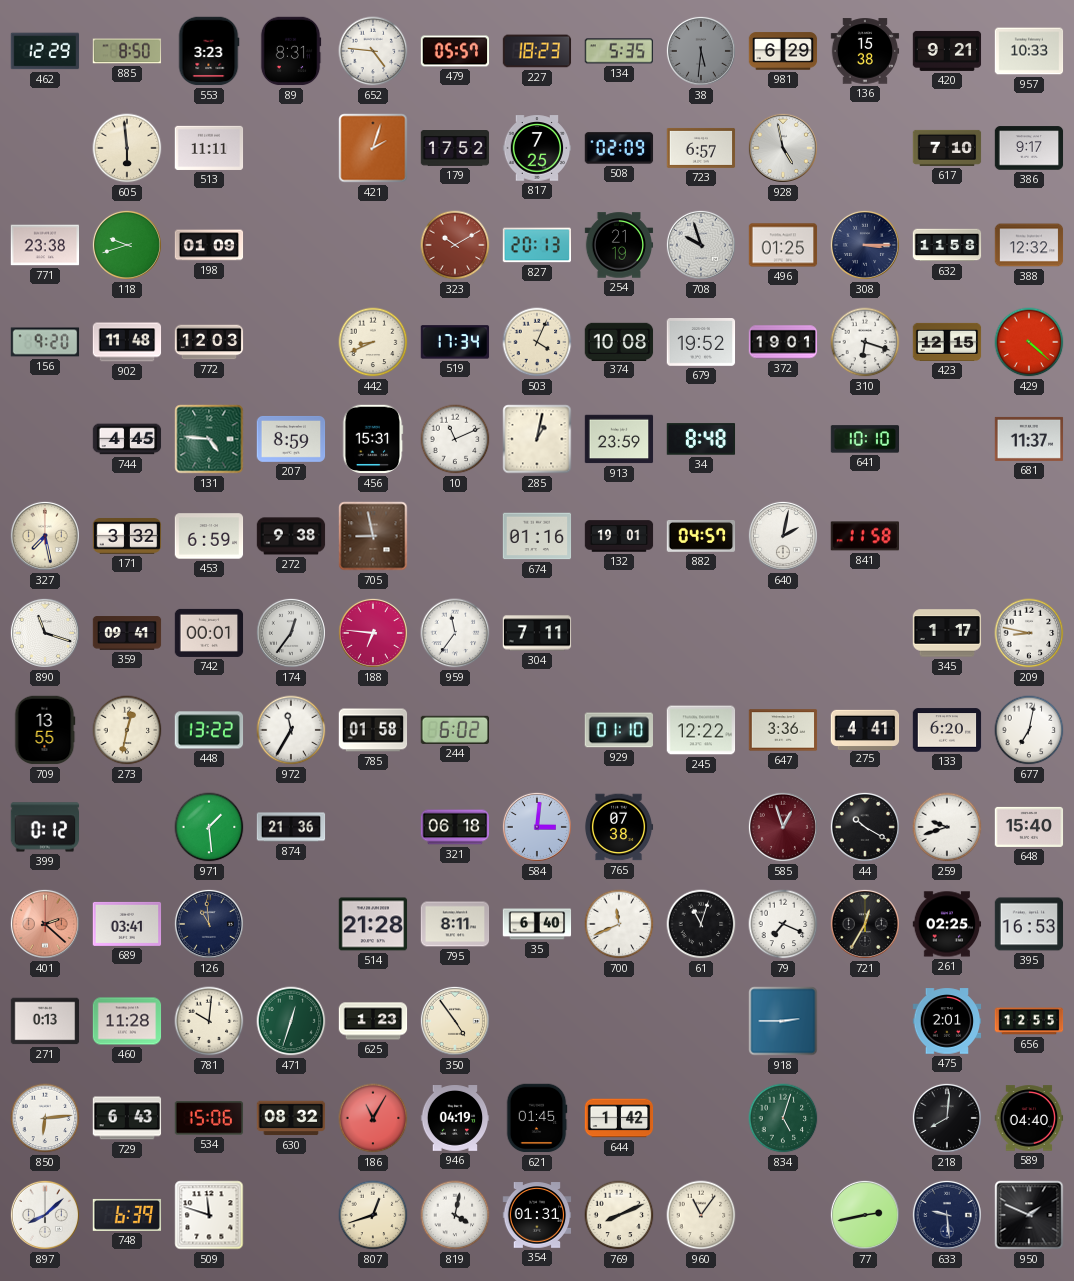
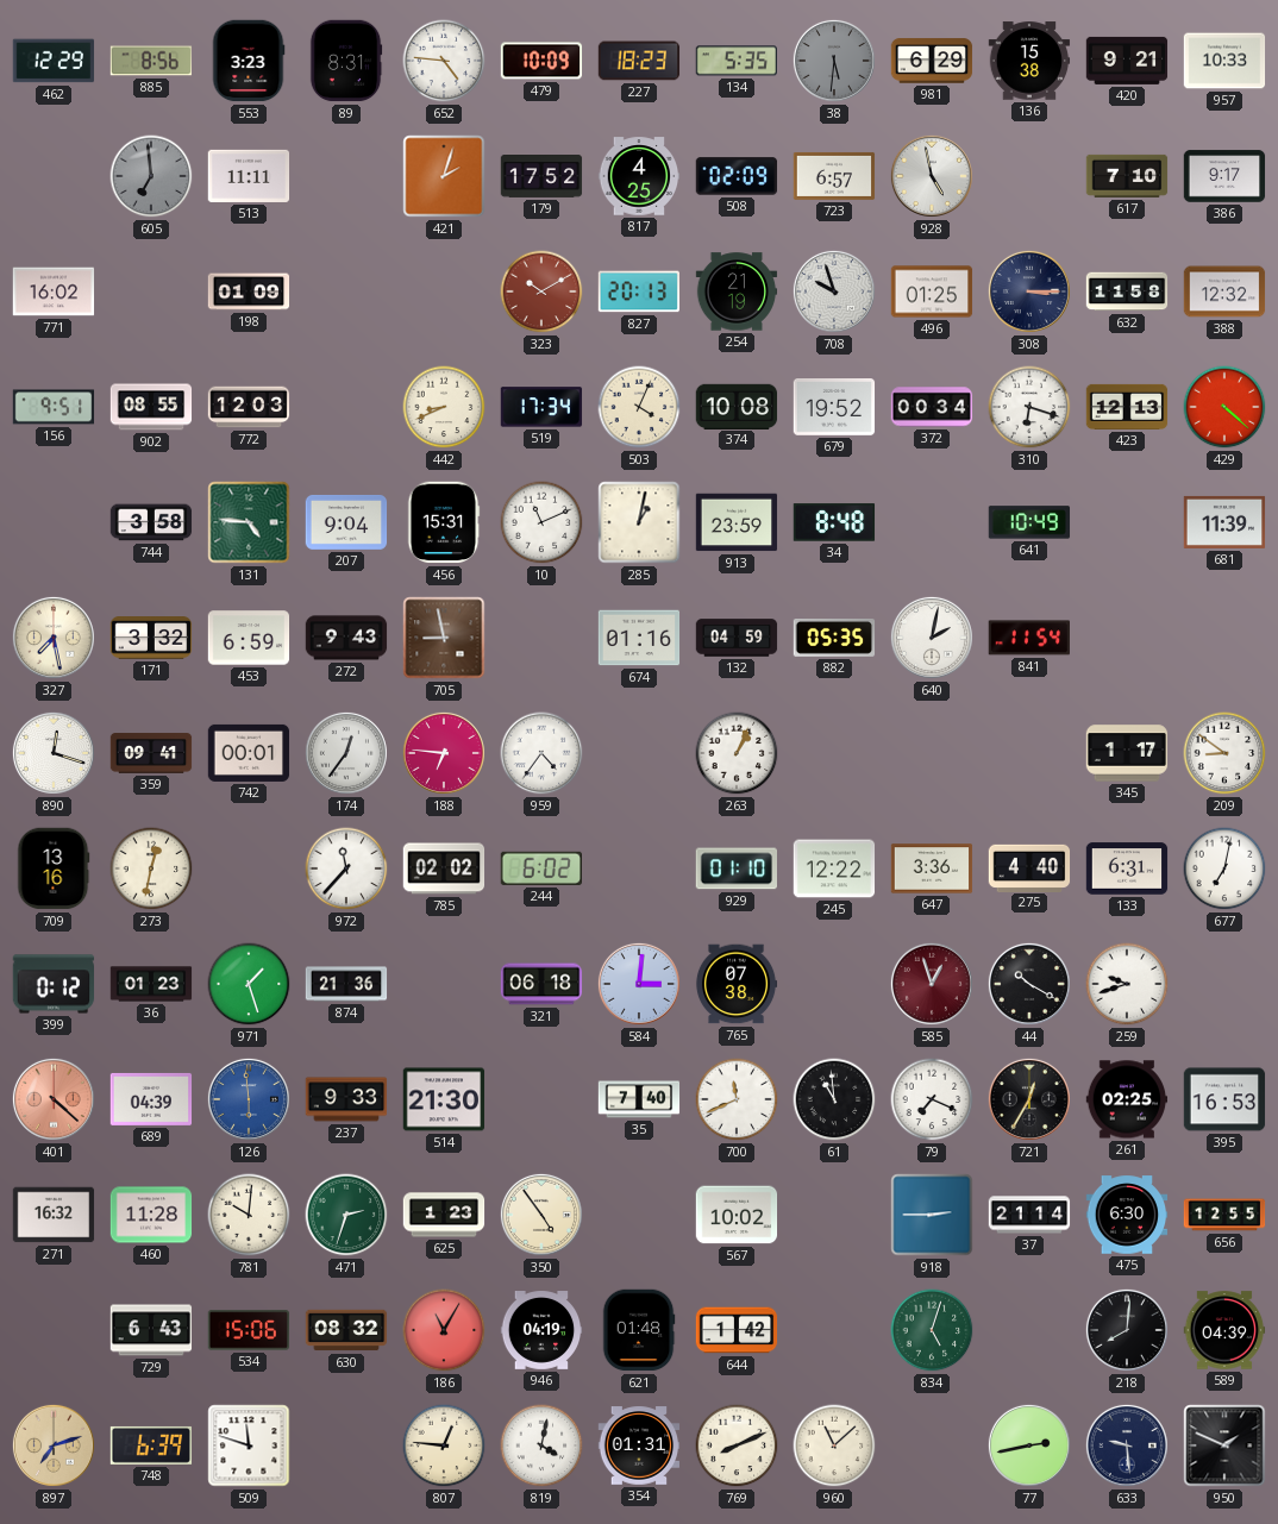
885: 8:50 -> 8:56
479: 05:57 -> 10:09
605: 5:59 -> 6:59
605 dial: cream -> grey
817: 7:25 -> 4:25
771: 23:38 -> 16:02
118: 9:42 -> none
156: 9:20 -> 9:51
902: 11:48 -> 08:55
372: 19:01 -> 00:34
423: 12:15 -> 12:13
744: 4:45 -> 3:58
207: 8:59 -> 9:04
641: 10:10 -> 10:49
681: 11:37 -> 11:39
272: 9:38 -> 9:43
132: 19:01 -> 04:59
882: 04:57 -> 05:35
841: 11:58 -> 11:54
890: 11:18 -> 12:18
959: 11:36 -> 4:36
304: 7:11 -> none
263: none -> 1:04
209: 8:47 -> 8:51
709: 13:55 -> 13:16
448: 13:22 -> none
972: 11:35 -> 11:37
785: 01:58 -> 02:02
275: 4:41 -> 4:40
133: 6:20 -> 6:31
36: none -> 01:23
971: 1:29 -> 1:27
648: 15:40 -> none
401: 2:22 -> 4:22
689: 03:41 -> 04:39
126: 10:59 -> 5:59
126 dial: navy -> blue
237: none -> 9:33
514: 21:28 -> 21:30
795: 8:11 -> none
35: 6:40 -> 7:40
61: 11:03 -> 10:59
271: 0:13 -> 16:32
471: 12:33 -> 2:33
567: none -> 10:02
37: none -> 21:14
475: 2:01 -> 6:30
850: 6:14 -> none
621: 01:45 -> 01:48
589: 04:40 -> 04:39
897: 8:08 -> 7:12
897 dial: white -> champagne
807: 12:42 -> 12:46
960: 11:06 -> 11:08
